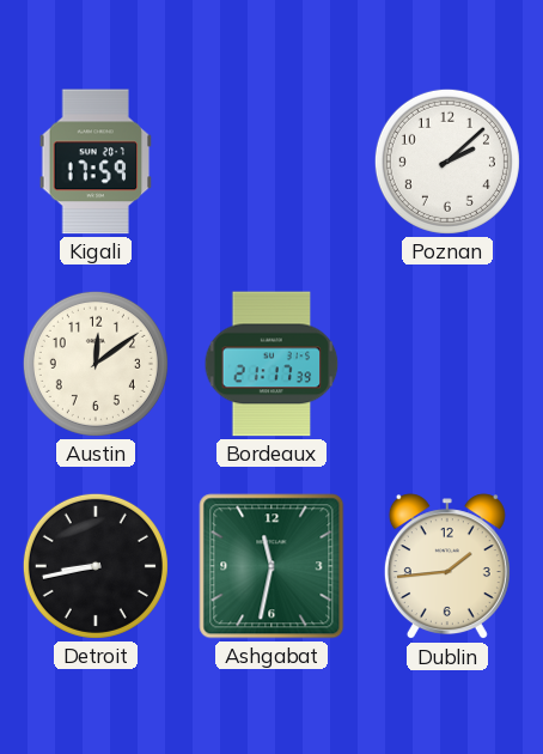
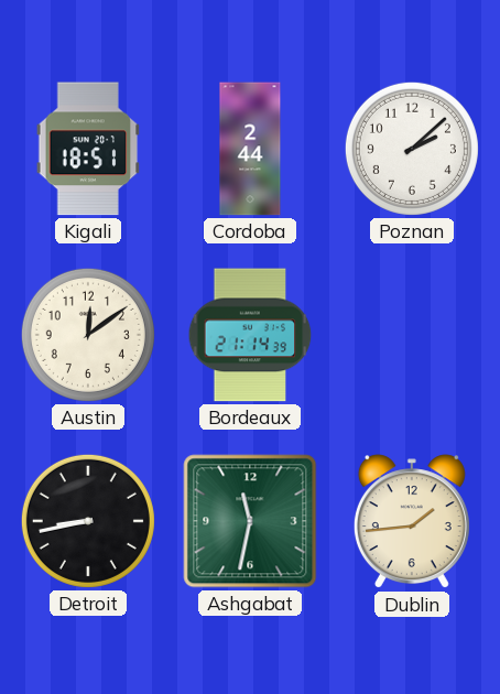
Kigali: 17:59 -> 18:51
Cordoba: none -> 2:44
Bordeaux: 21:17 -> 21:14
